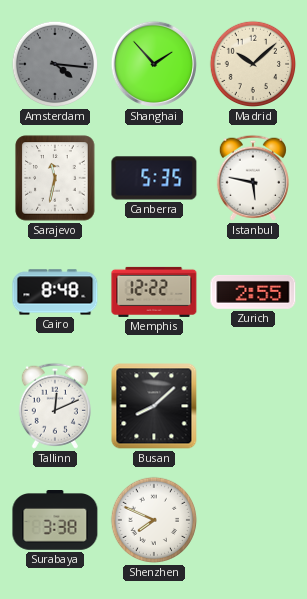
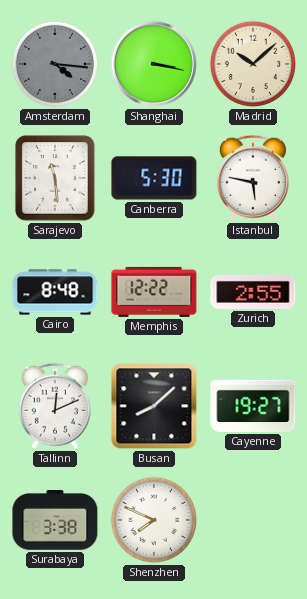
Shanghai: 1:53 -> 3:17
Sarajevo: 11:32 -> 11:29
Canberra: 5:35 -> 5:30
Cayenne: none -> 19:27
